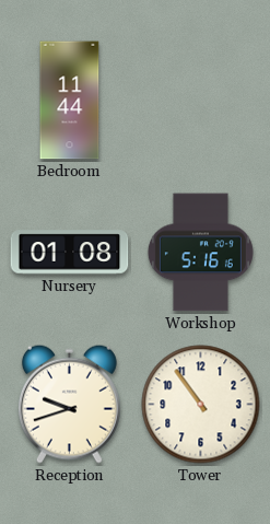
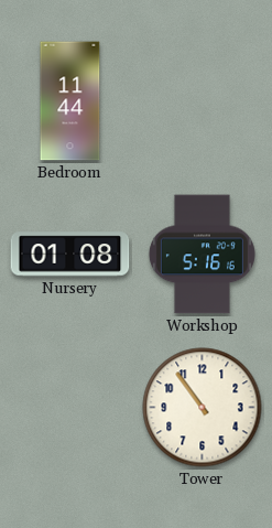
Reception: 9:42 -> none
